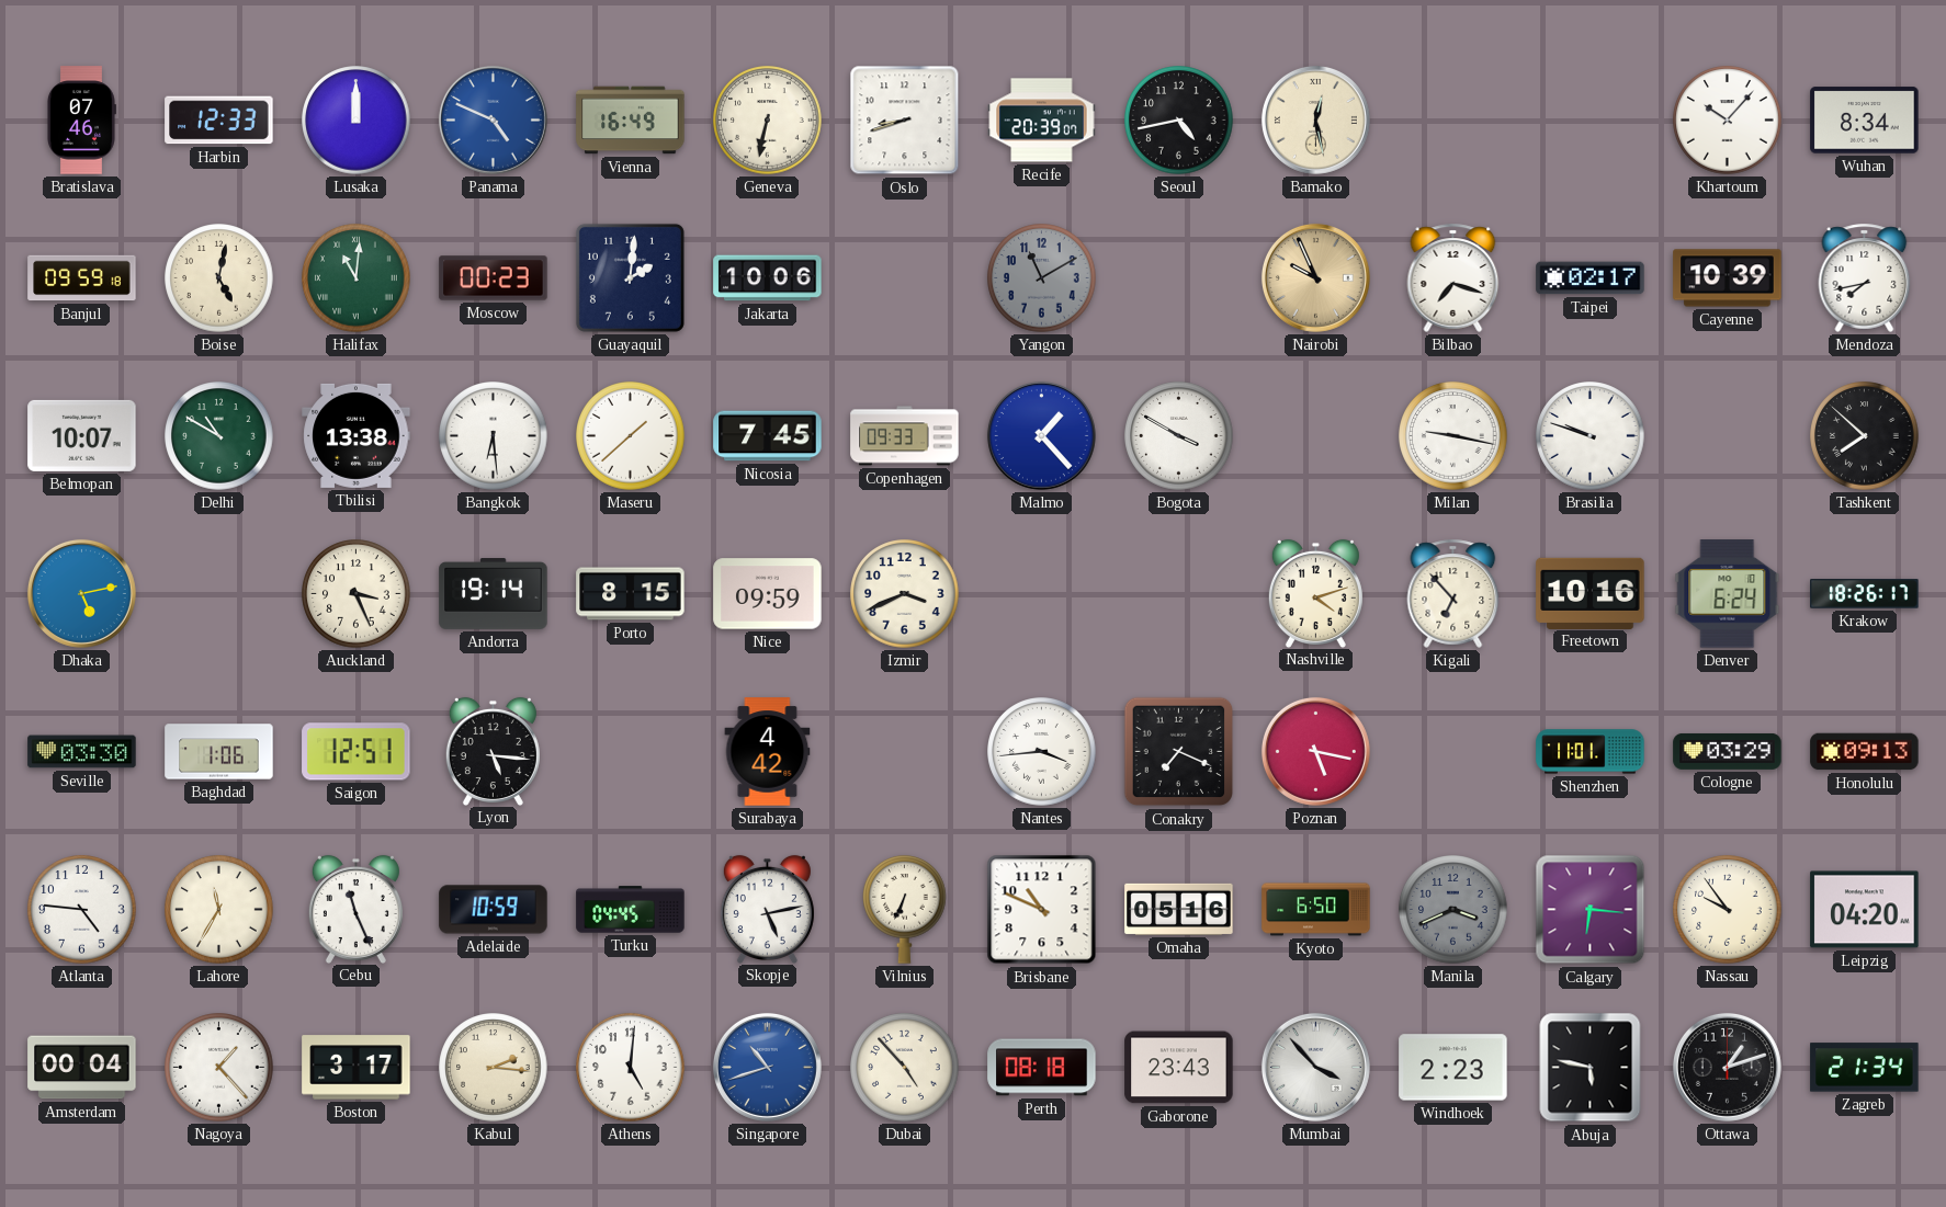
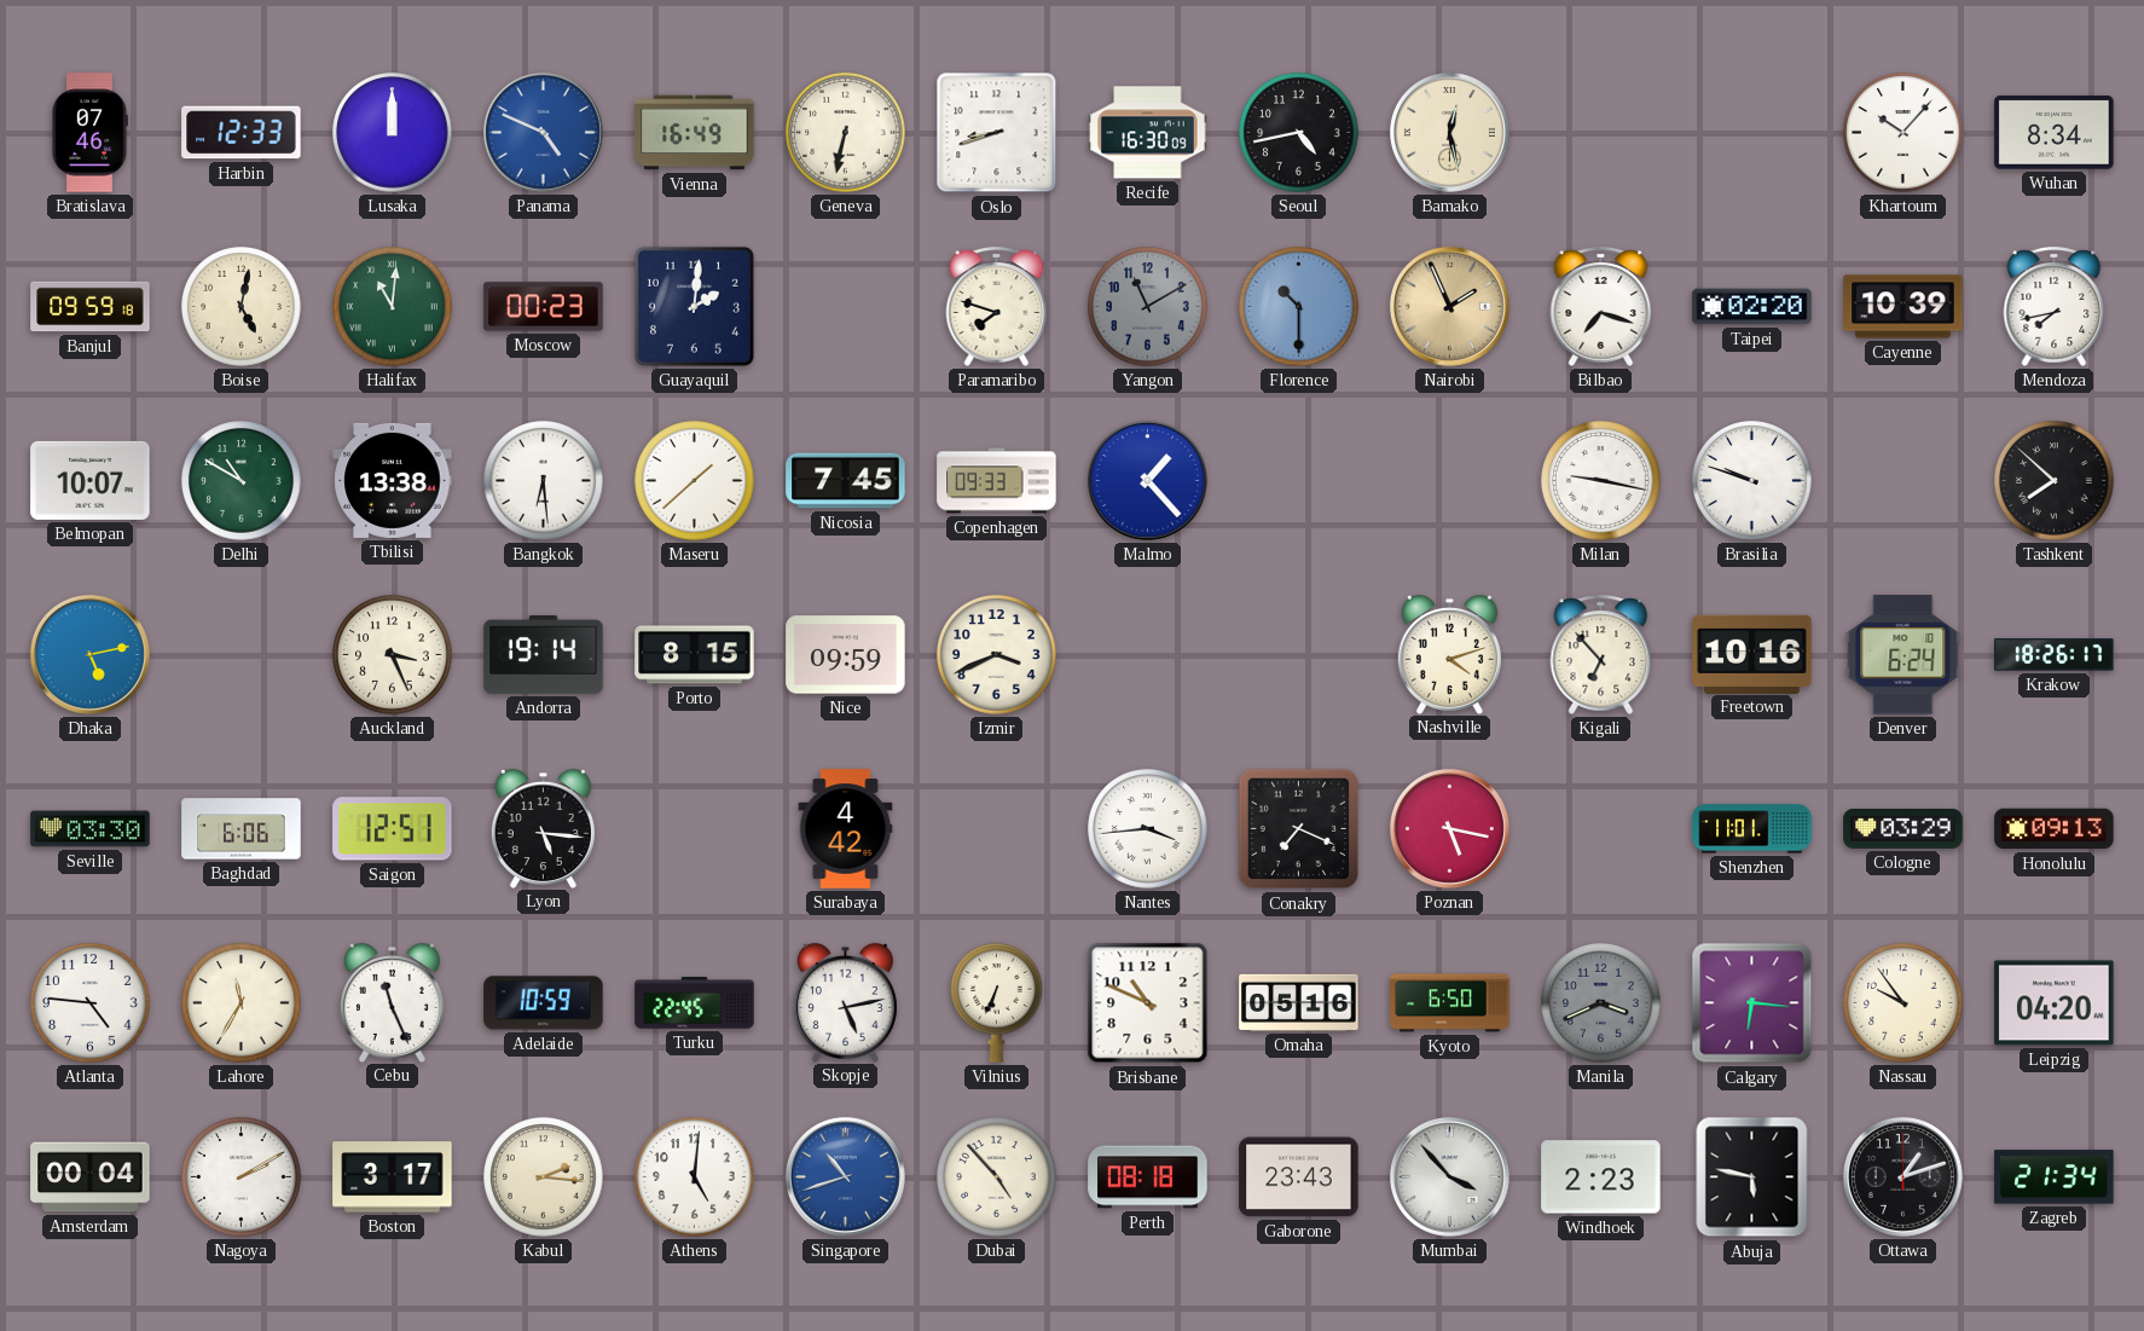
Recife: 20:39 -> 16:30
Jakarta: 10:06 -> none
Paramaribo: none -> 7:48
Florence: none -> 10:30
Nairobi: 9:56 -> 1:56
Taipei: 02:17 -> 02:20
Bogota: 3:50 -> none
Baghdad: 1:06 -> 6:06
Turku: 04:45 -> 22:45
Nagoya: 1:23 -> 2:10
